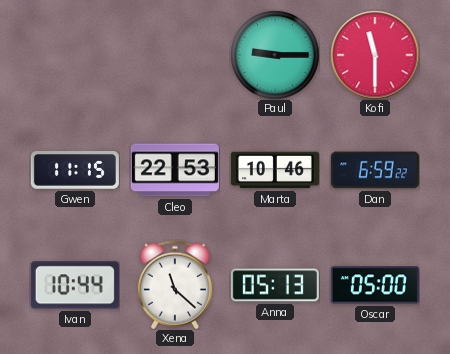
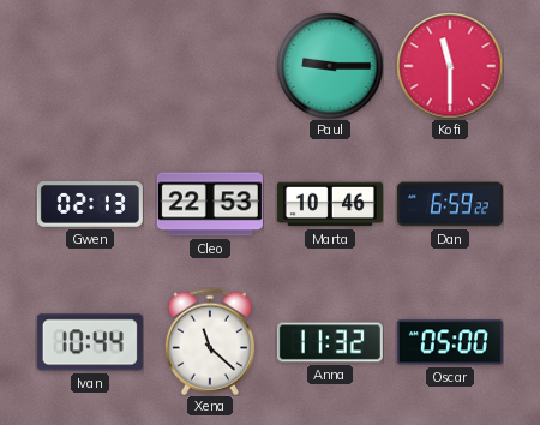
Gwen: 11:15 -> 02:13
Anna: 05:13 -> 11:32
